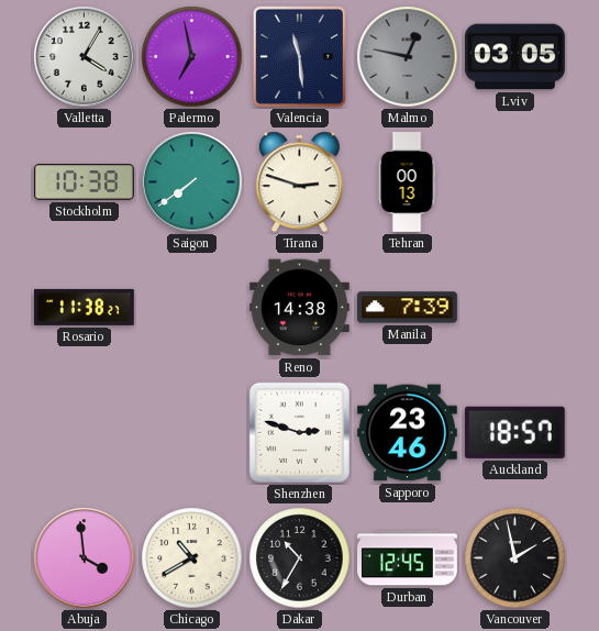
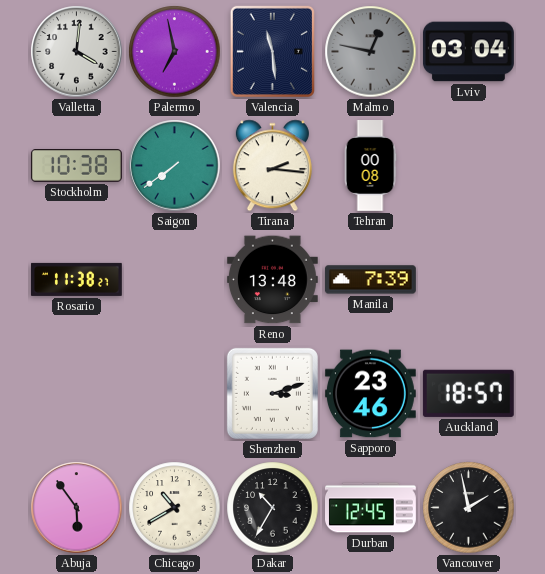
Valletta: 4:05 -> 4:01
Lviv: 03:05 -> 03:04
Tirana: 2:48 -> 2:16
Tehran: 00:13 -> 00:08
Reno: 14:38 -> 13:48
Shenzhen: 2:48 -> 3:12
Abuja: 3:59 -> 5:54
